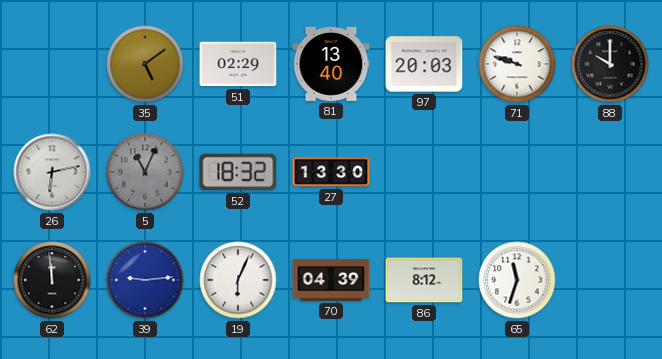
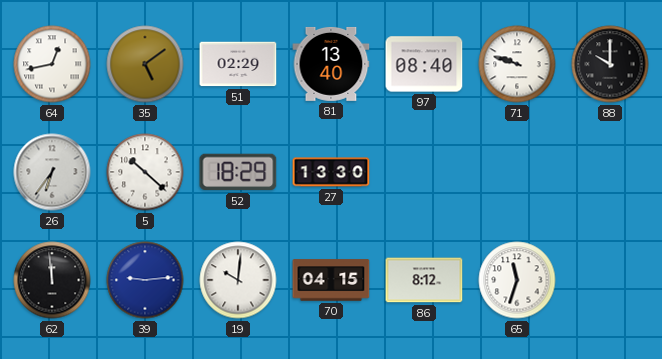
64: none -> 12:43
97: 20:03 -> 08:40
26: 6:13 -> 6:36
5: 11:04 -> 10:22
5 dial: grey -> white
52: 18:32 -> 18:29
19: 6:04 -> 10:01
70: 04:39 -> 04:15
